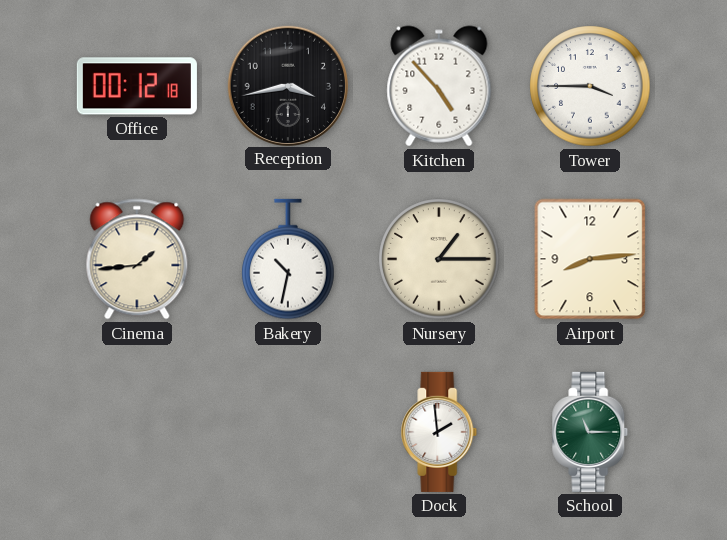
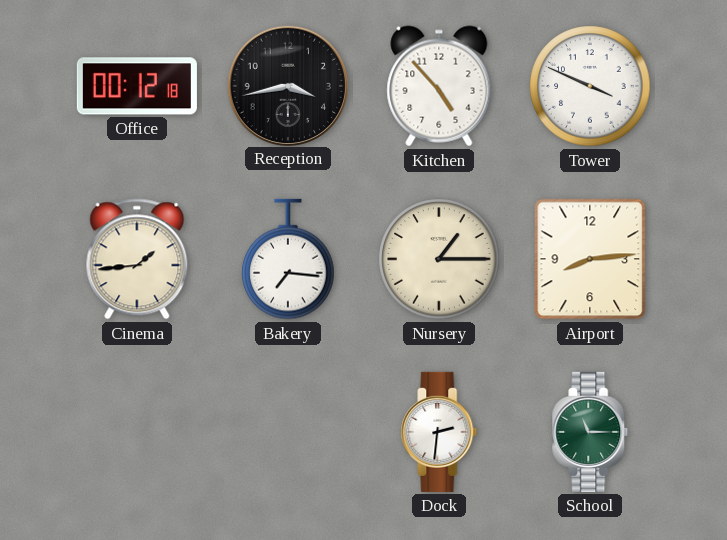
Tower: 3:45 -> 3:49
Bakery: 10:32 -> 7:16
Dock: 1:59 -> 2:31
